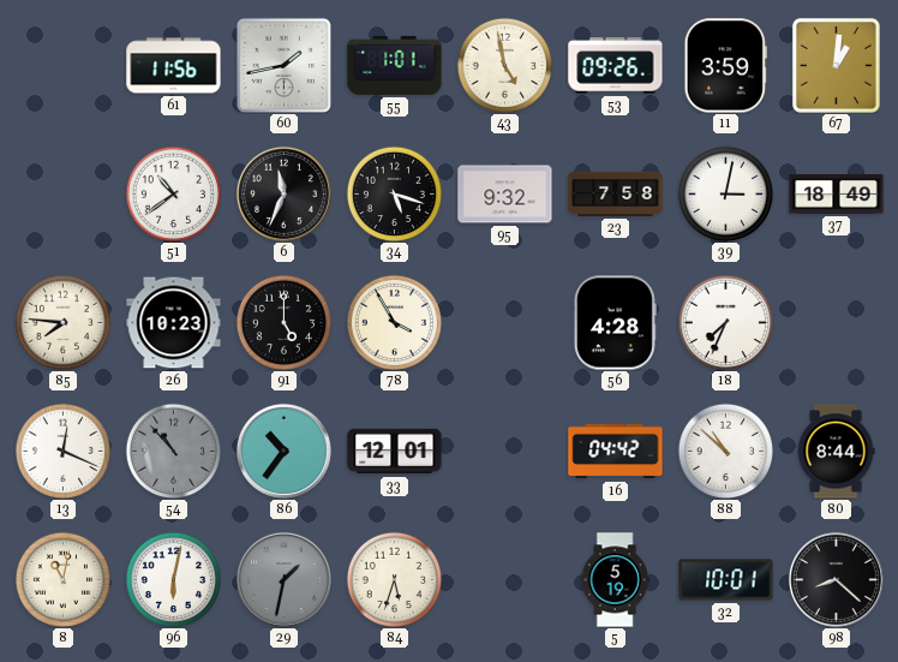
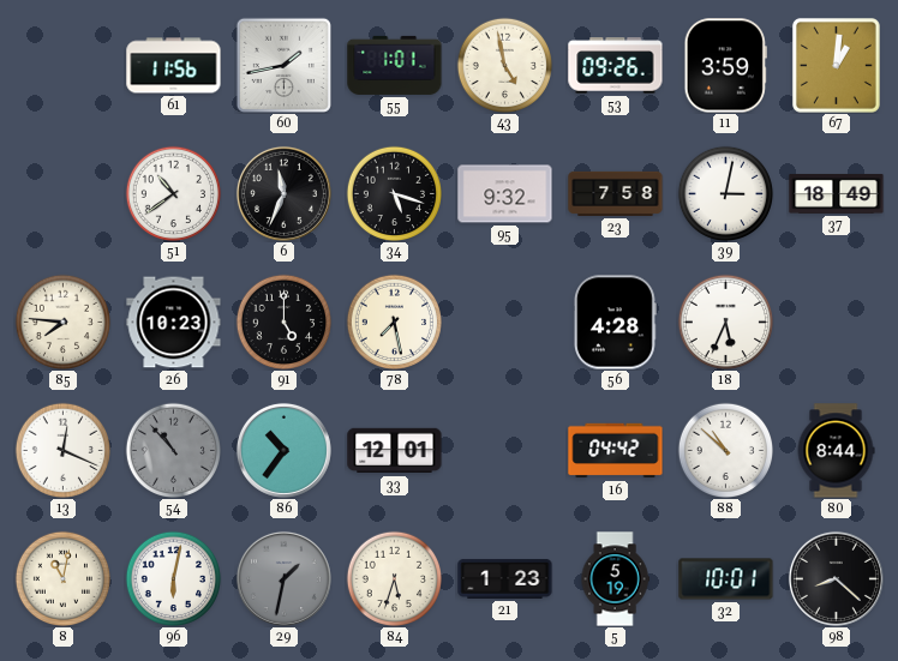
78: 3:55 -> 7:28
18: 7:34 -> 5:34
21: none -> 1:23
